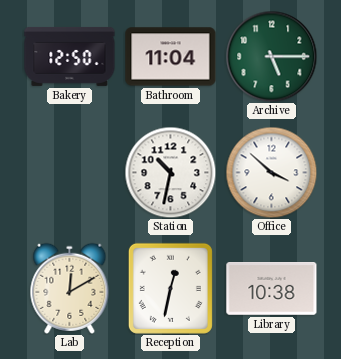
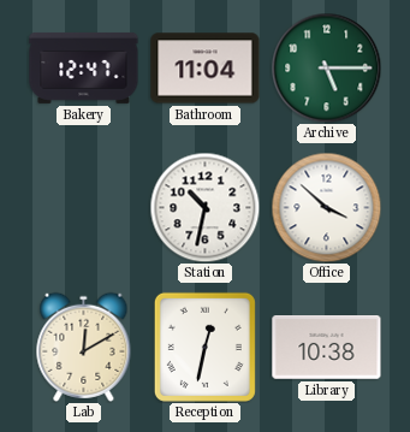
Bakery: 12:50 -> 12:47
